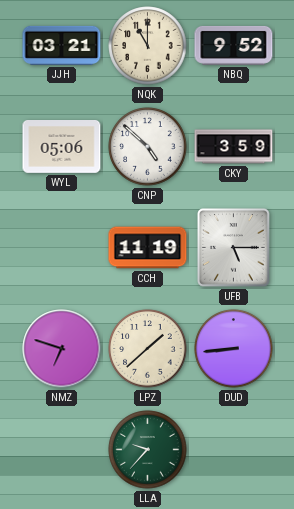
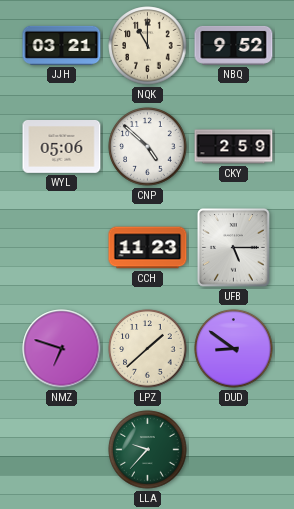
CKY: 3:59 -> 2:59
CCH: 11:19 -> 11:23
DUD: 8:44 -> 8:51
